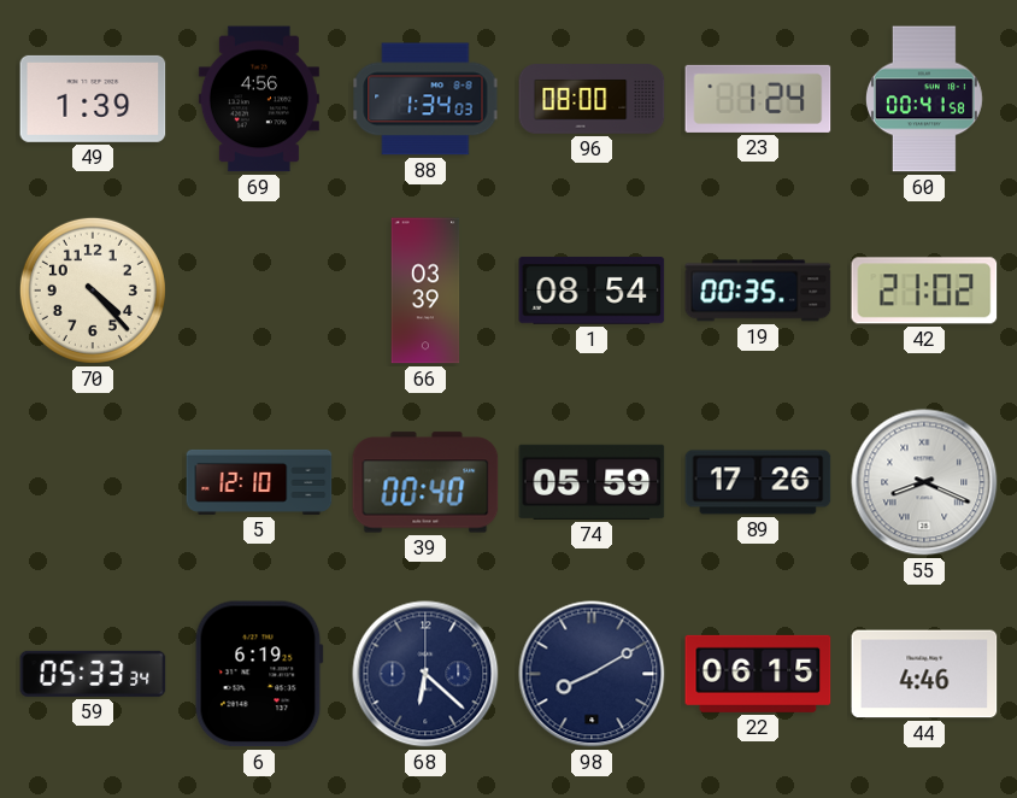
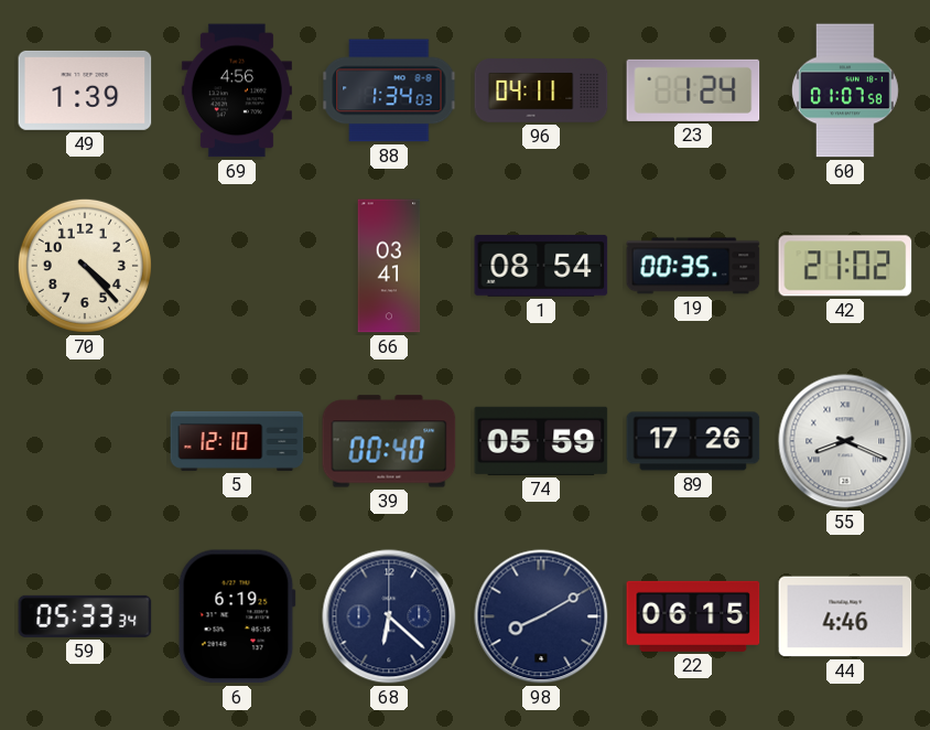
96: 08:00 -> 04:11
60: 00:41 -> 01:07
66: 03:39 -> 03:41
